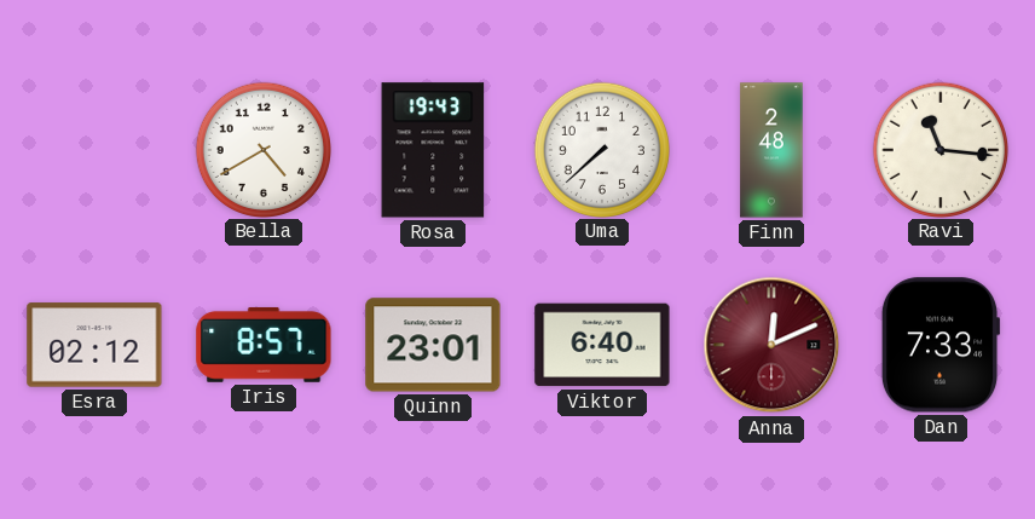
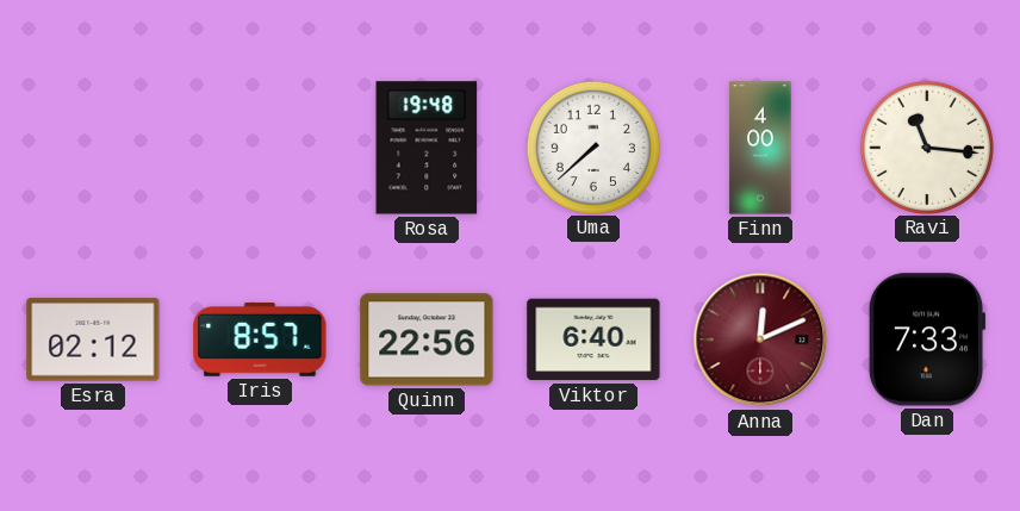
Bella: 4:40 -> none
Rosa: 19:43 -> 19:48
Finn: 2:48 -> 4:00
Quinn: 23:01 -> 22:56
